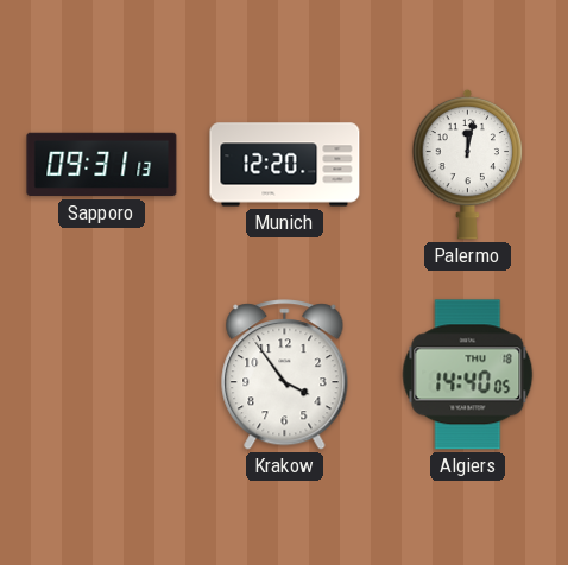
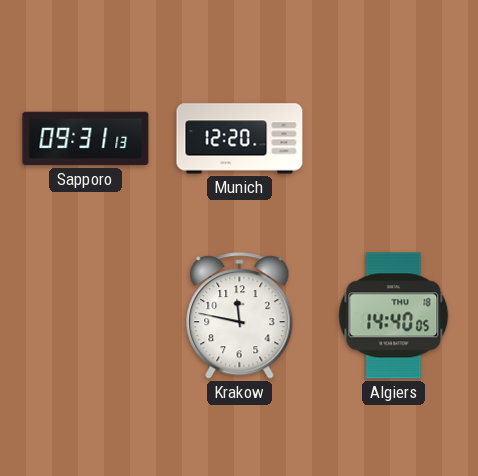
Palermo: 12:02 -> none
Krakow: 3:54 -> 11:47
